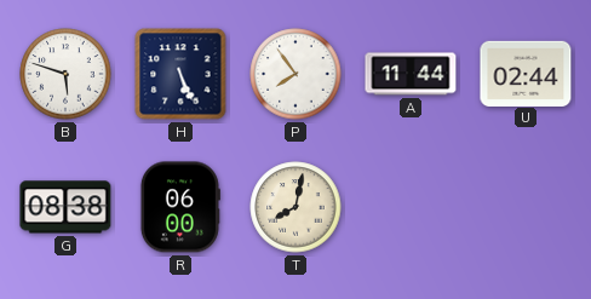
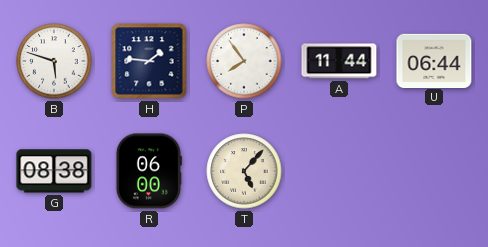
H: 5:26 -> 1:46
U: 02:44 -> 06:44
T: 8:02 -> 5:07
